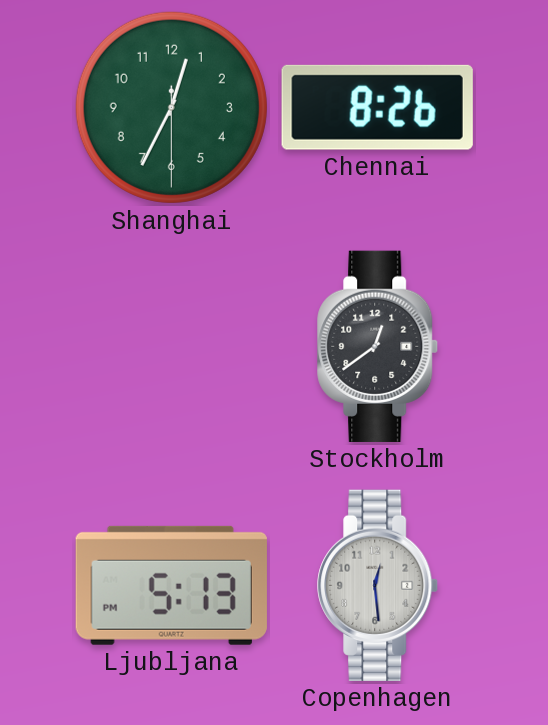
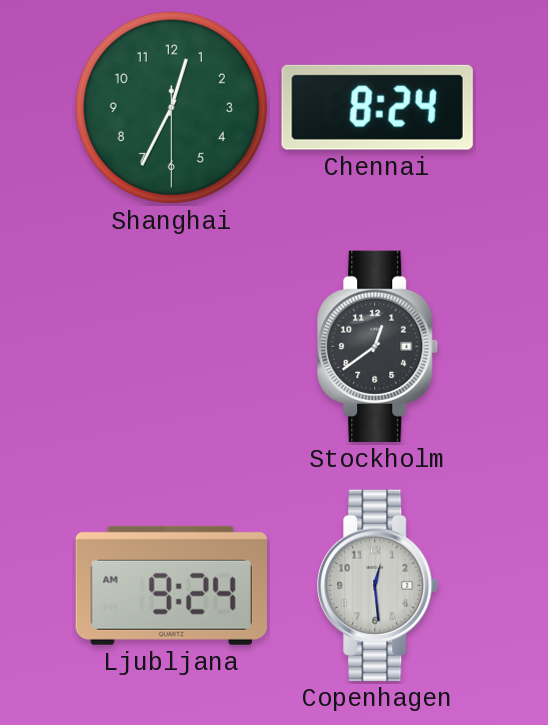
Chennai: 8:26 -> 8:24
Ljubljana: 5:13 -> 9:24
